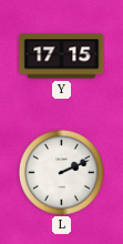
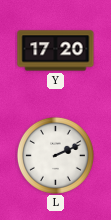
Y: 17:15 -> 17:20
